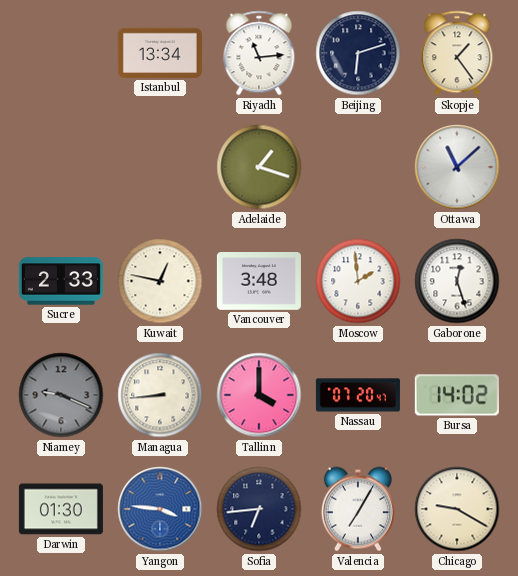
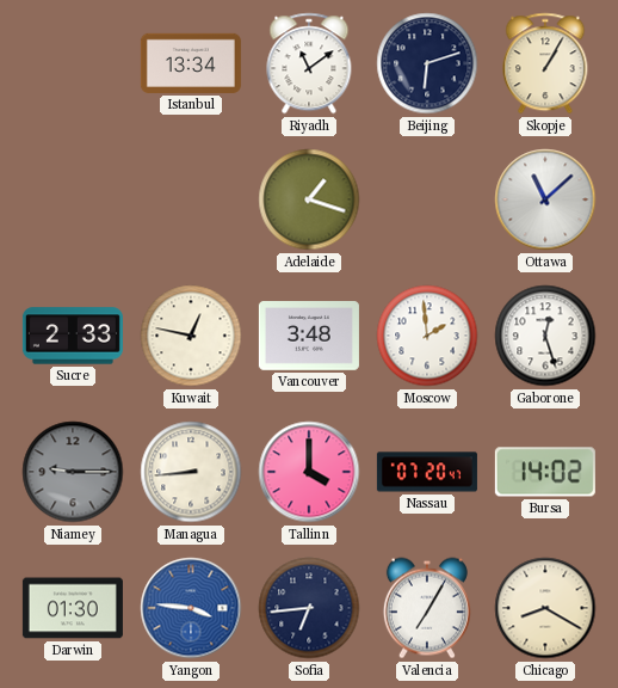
Riyadh: 11:14 -> 11:09
Skopje: 1:24 -> 1:05
Niamey: 9:19 -> 9:15
Chicago: 9:20 -> 8:20
